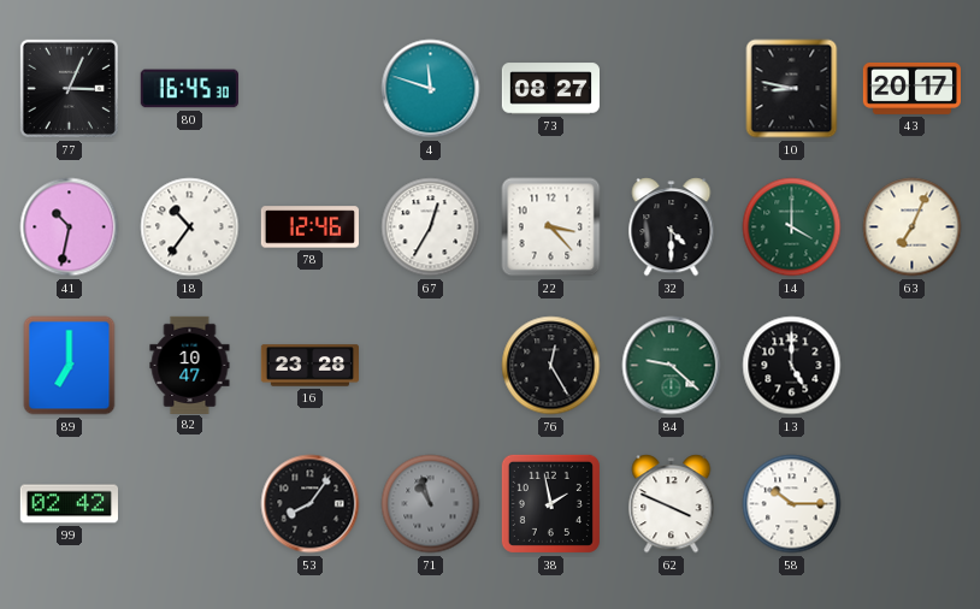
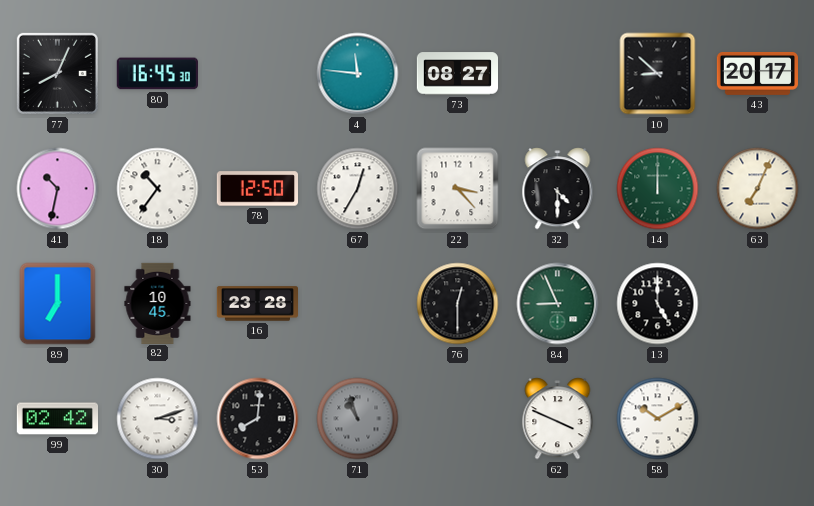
77: 3:04 -> 8:04
4: 11:48 -> 11:46
10: 8:47 -> 8:52
78: 12:46 -> 12:50
14: 4:00 -> 12:00
82: 10:47 -> 10:45
76: 12:25 -> 12:30
84: 9:22 -> 8:56
30: none -> 3:12
53: 8:06 -> 8:01
38: 1:58 -> none
58: 10:15 -> 10:10
